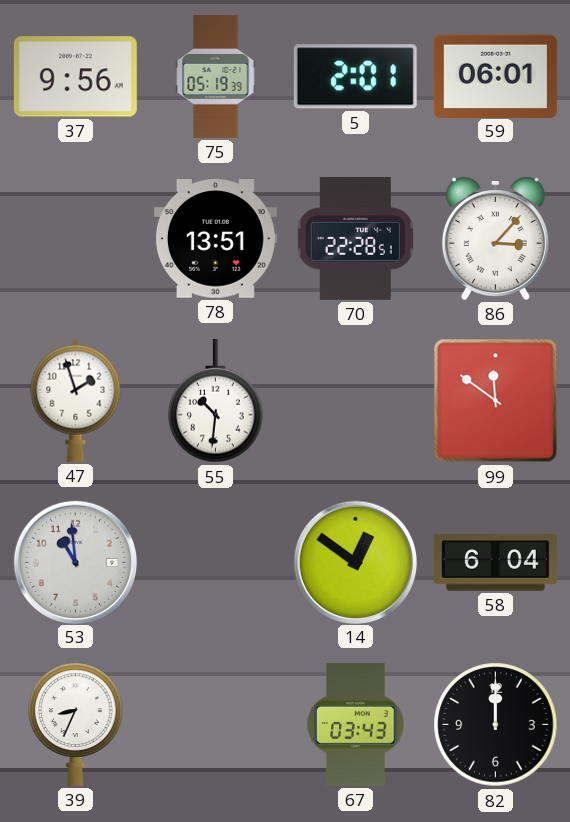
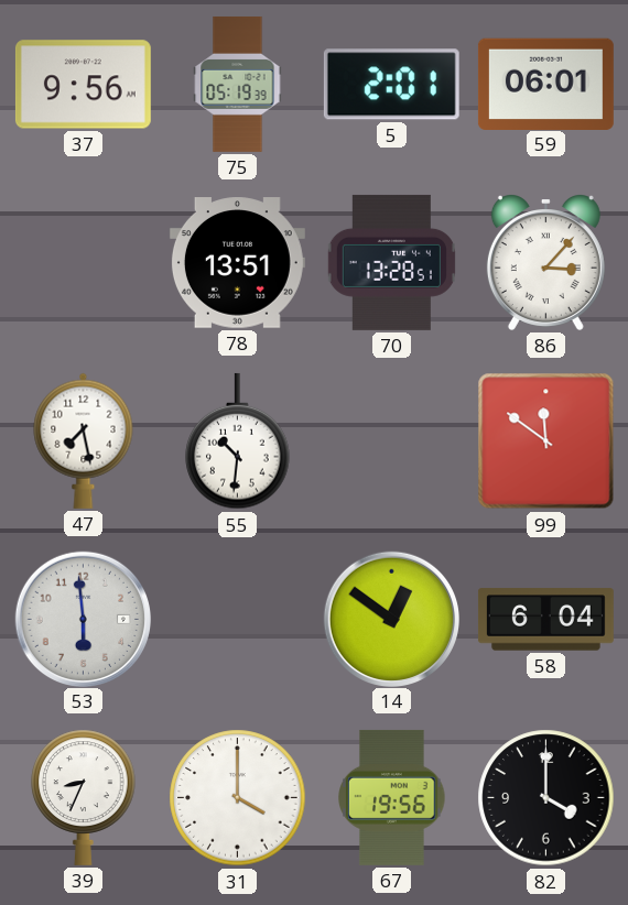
70: 22:28 -> 13:28
47: 1:57 -> 7:28
53: 10:59 -> 5:59
31: none -> 4:00
67: 03:43 -> 19:56
82: 12:00 -> 4:00
